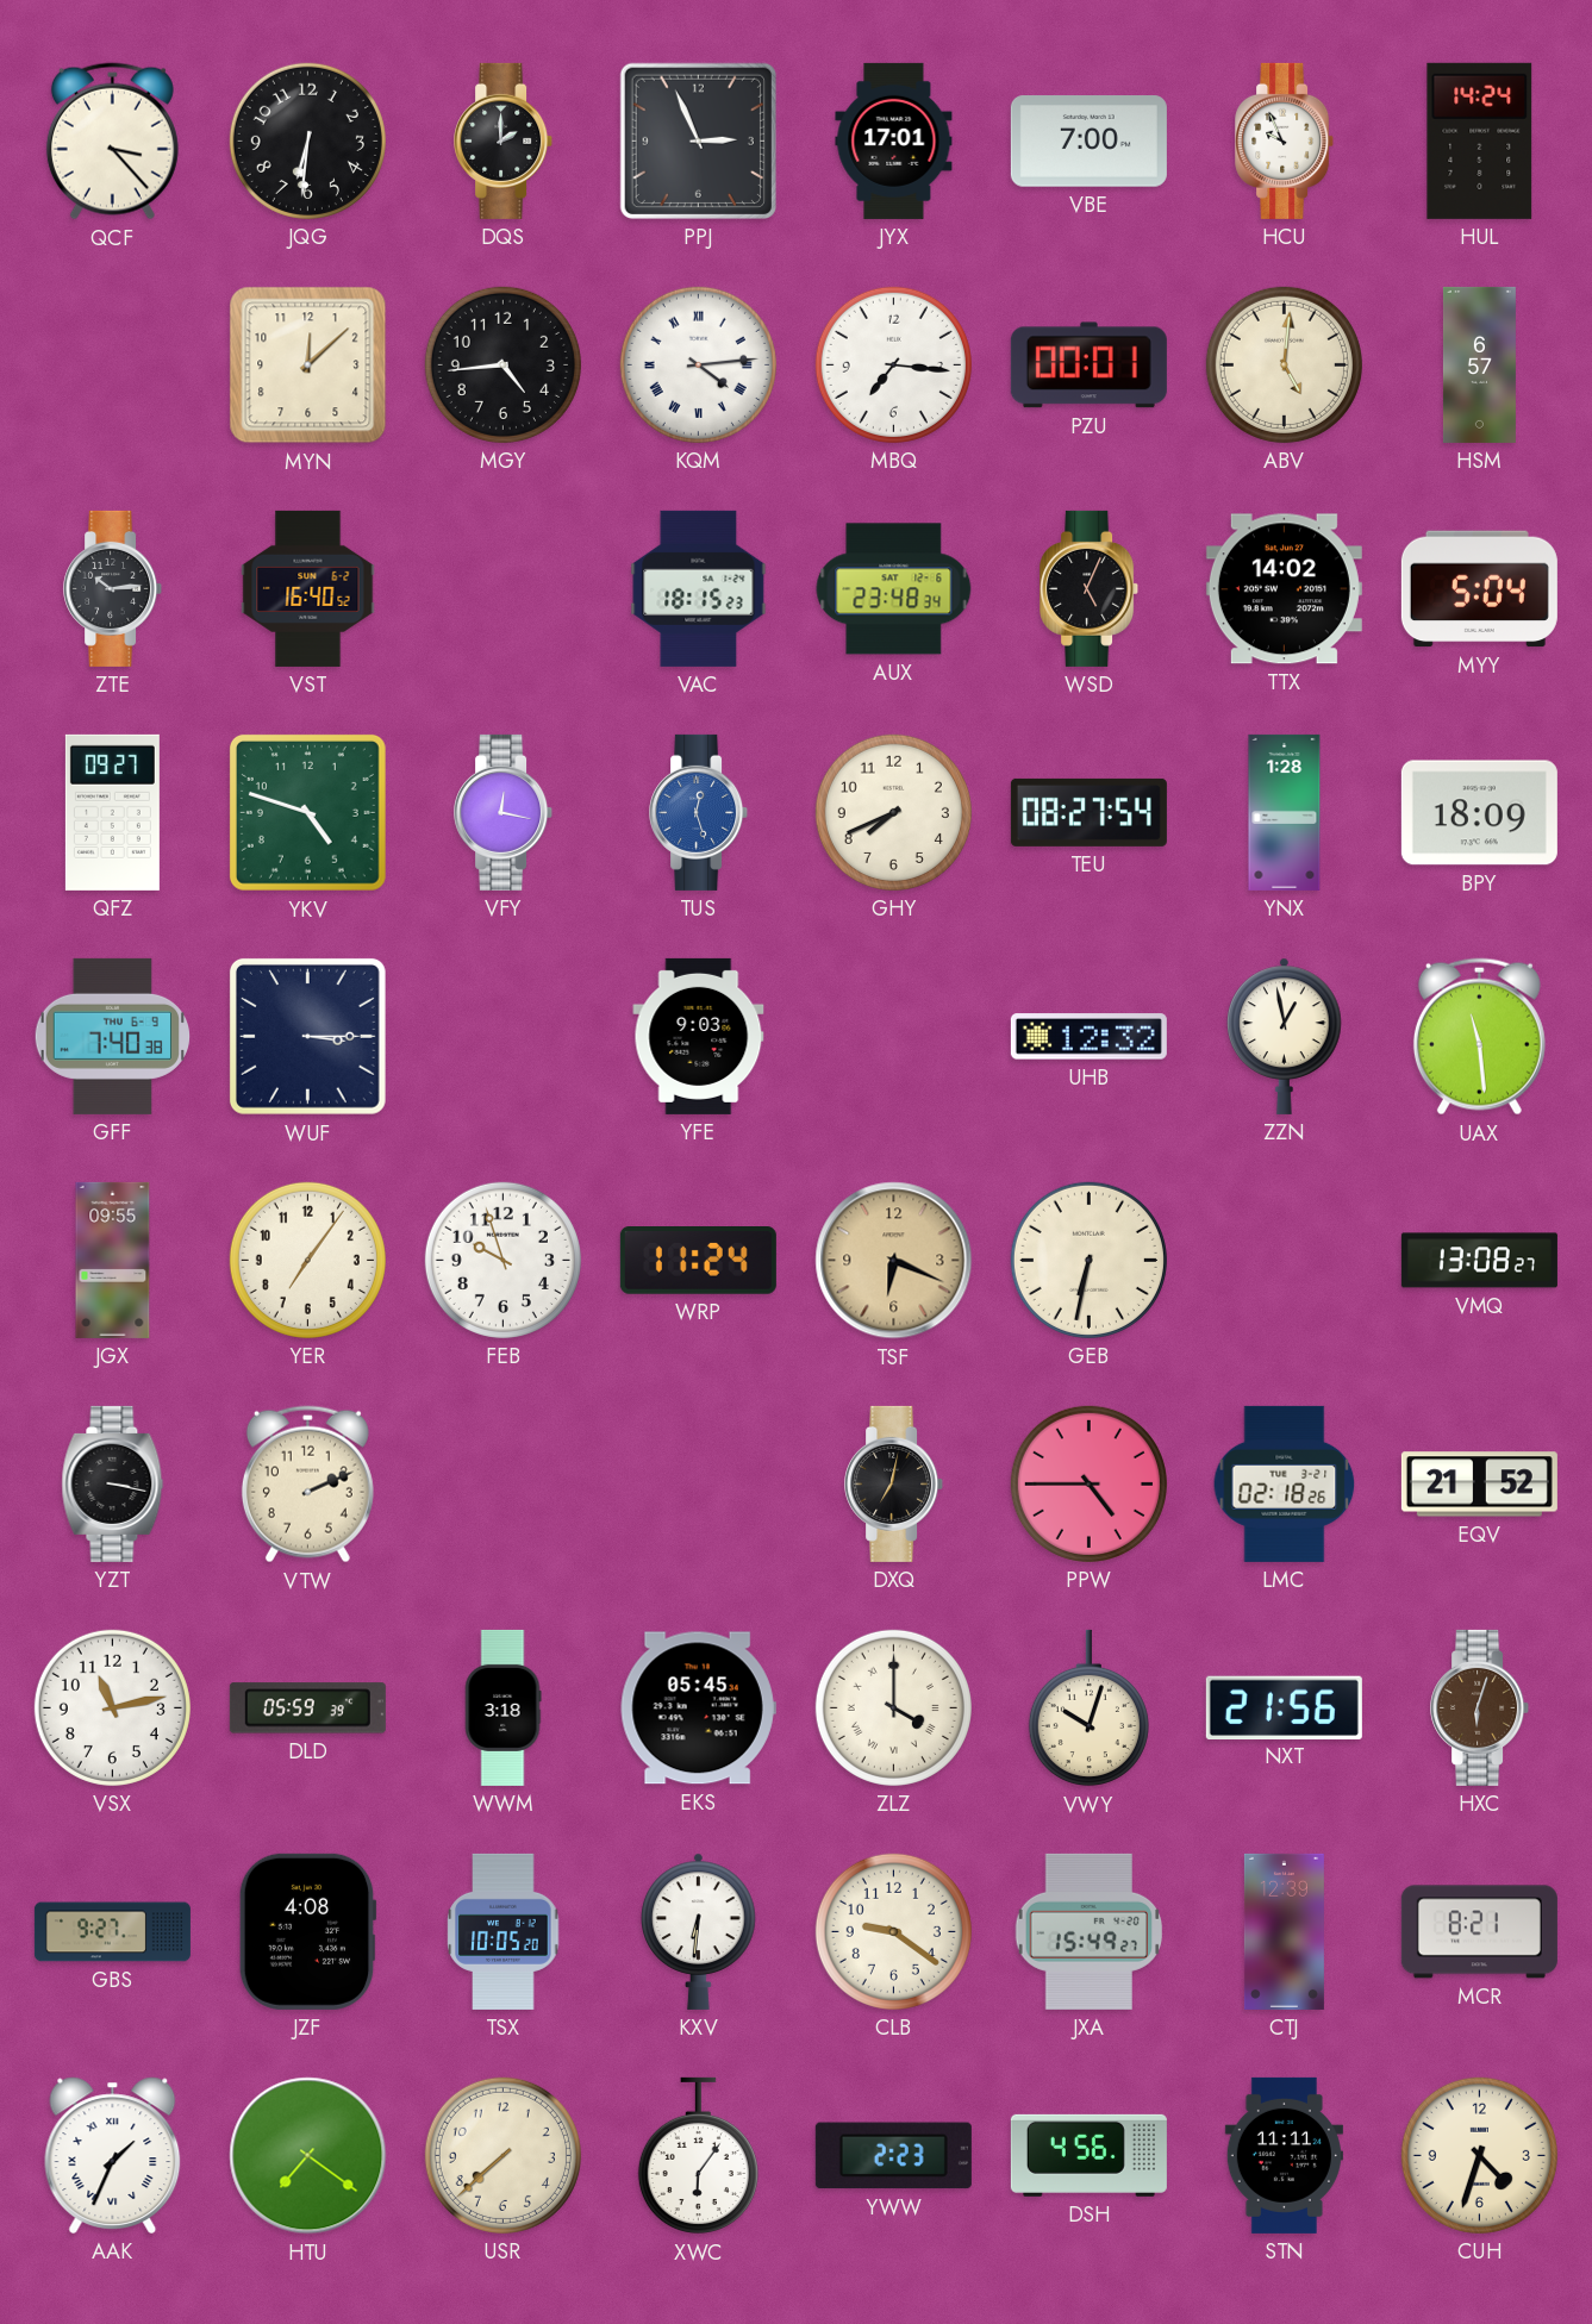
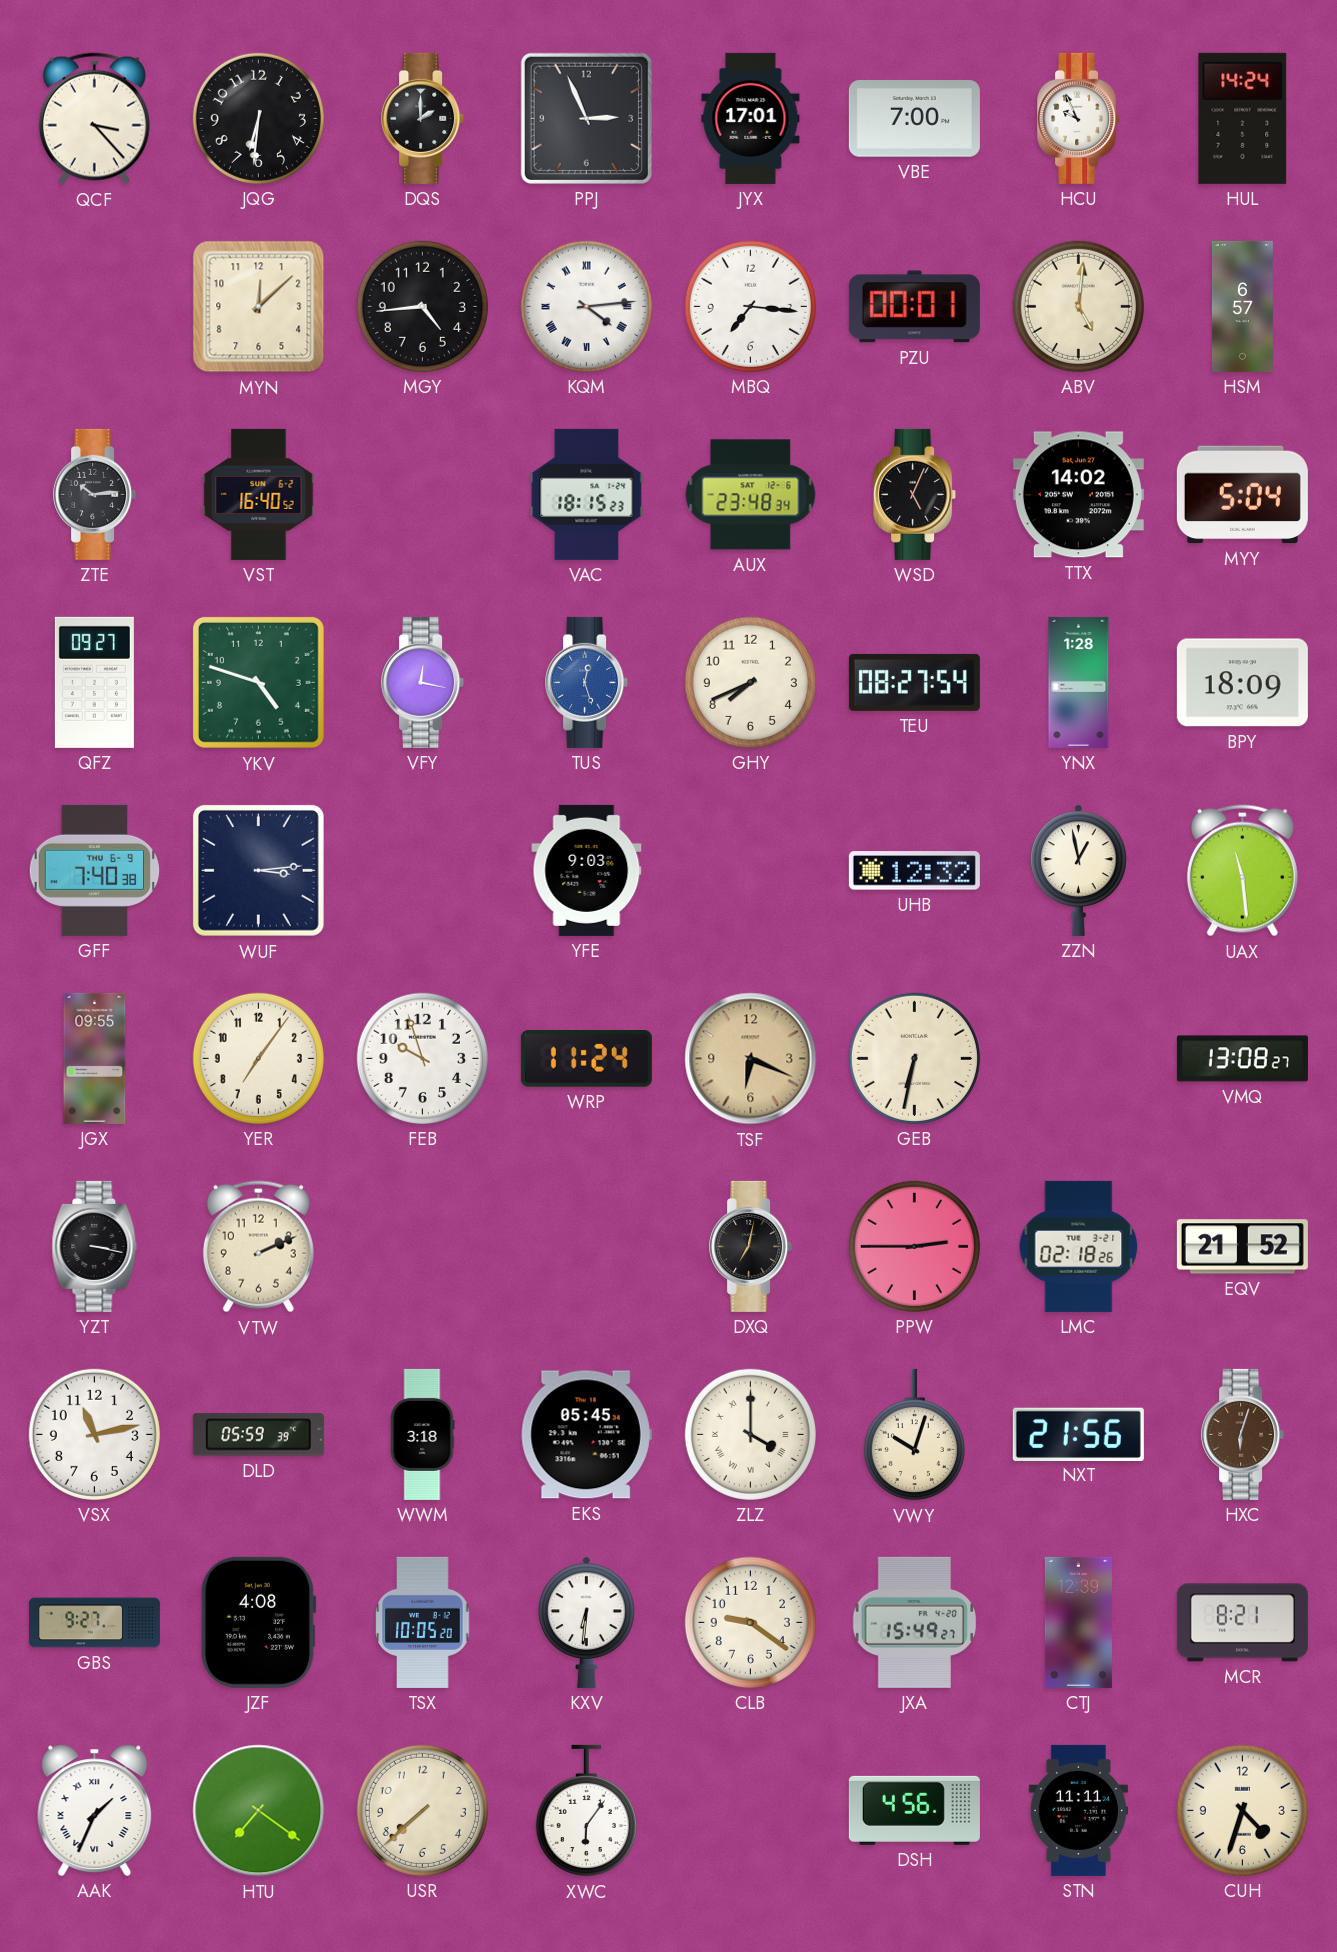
WUF: 3:15 -> 3:14
PPW: 4:45 -> 2:45
YWW: 2:23 -> none
